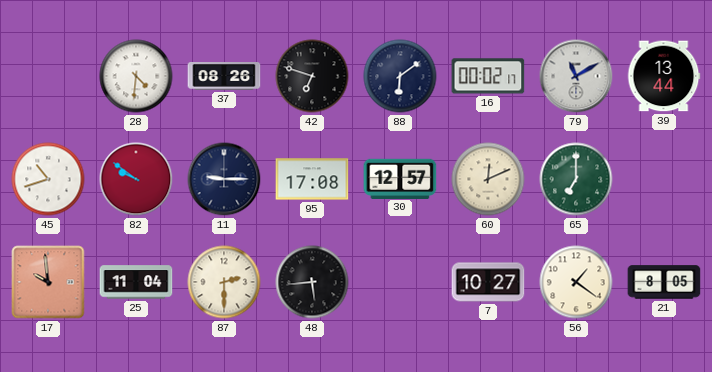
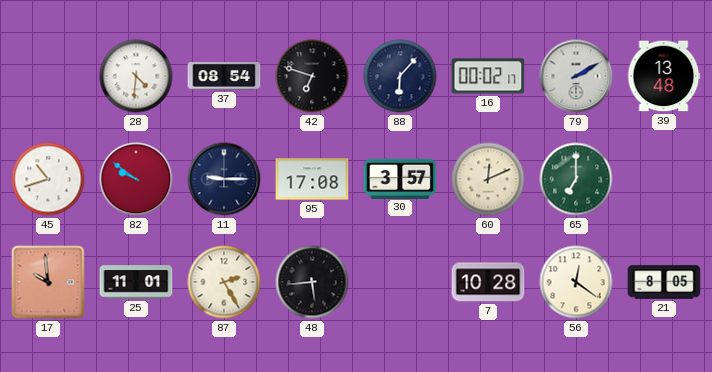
37: 08:26 -> 08:54
88: 6:09 -> 6:07
79: 11:10 -> 2:10
39: 13:44 -> 13:48
30: 12:57 -> 3:57
25: 11:04 -> 11:01
87: 2:30 -> 2:25
7: 10:27 -> 10:28
56: 1:21 -> 12:21
